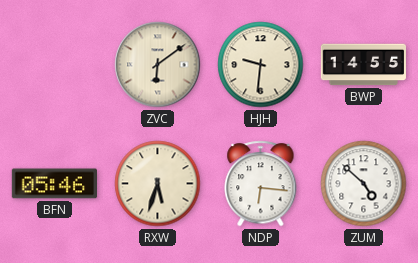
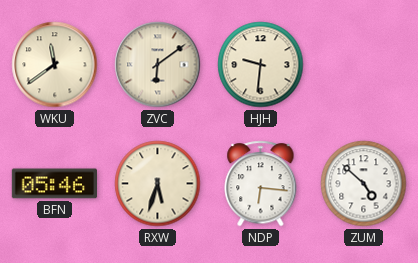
WKU: none -> 11:39
BWP: 14:55 -> none
